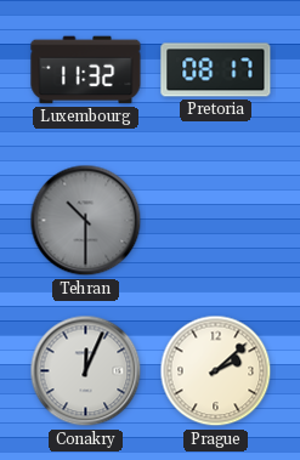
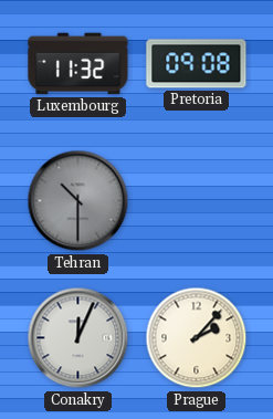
Pretoria: 08:17 -> 09:08
Prague: 2:08 -> 2:07
